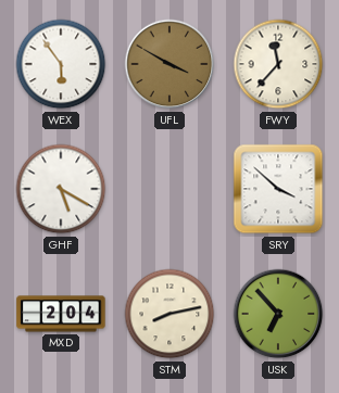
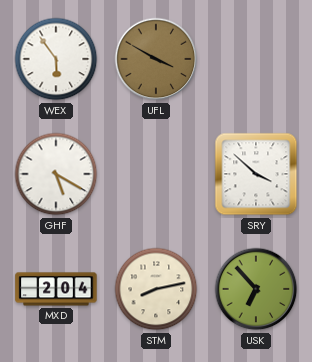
FWY: 11:37 -> none
